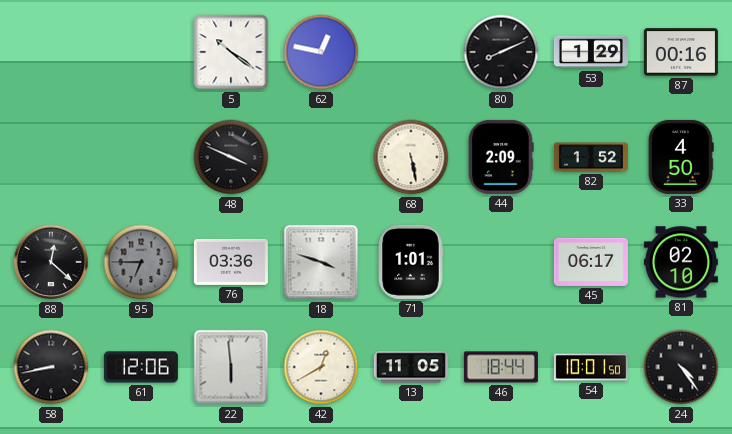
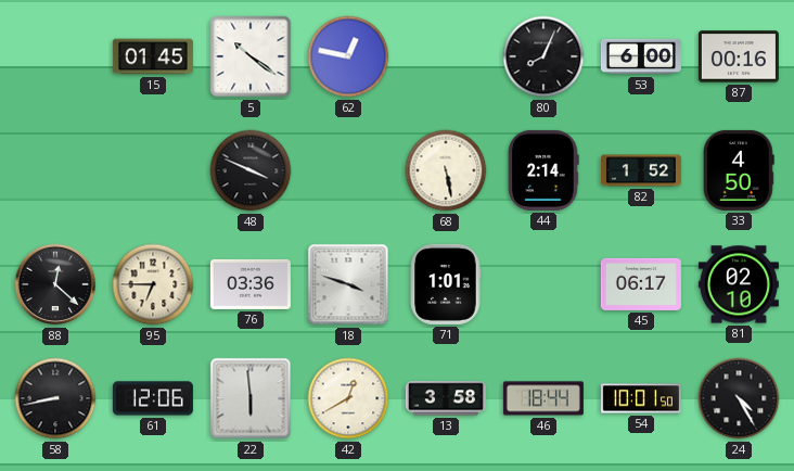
15: none -> 01:45
80: 8:11 -> 8:04
53: 1:29 -> 6:00
44: 2:09 -> 2:14
95 dial: grey -> cream
13: 11:05 -> 3:58
24: 4:24 -> 4:25
